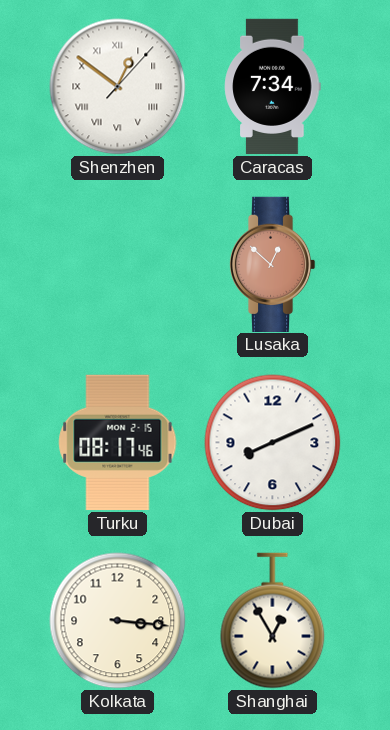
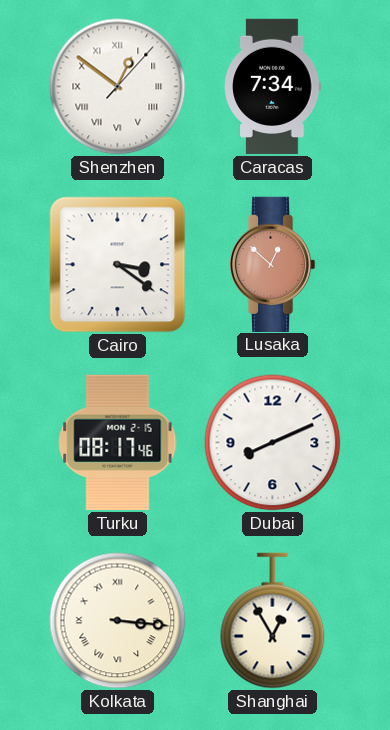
Cairo: none -> 3:21
Kolkata numerals: Arabic -> Roman
